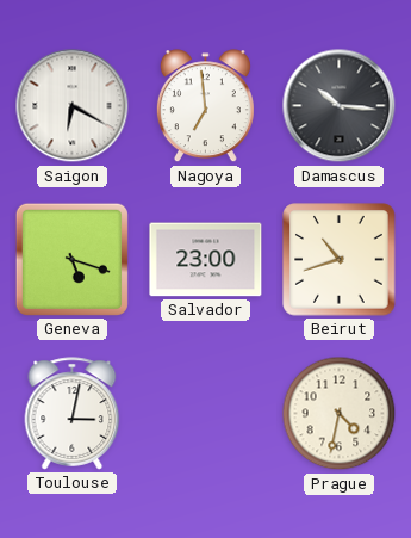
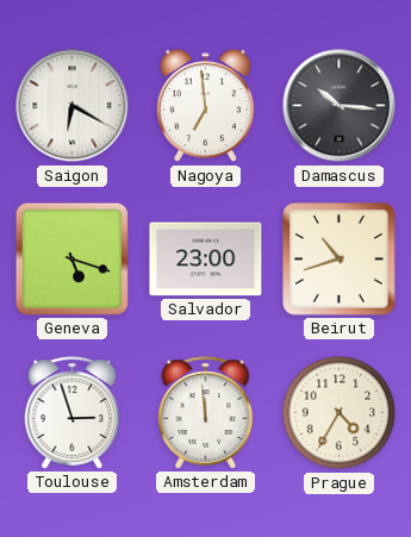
Toulouse: 3:02 -> 2:57
Amsterdam: none -> 11:59
Prague: 4:32 -> 4:35
